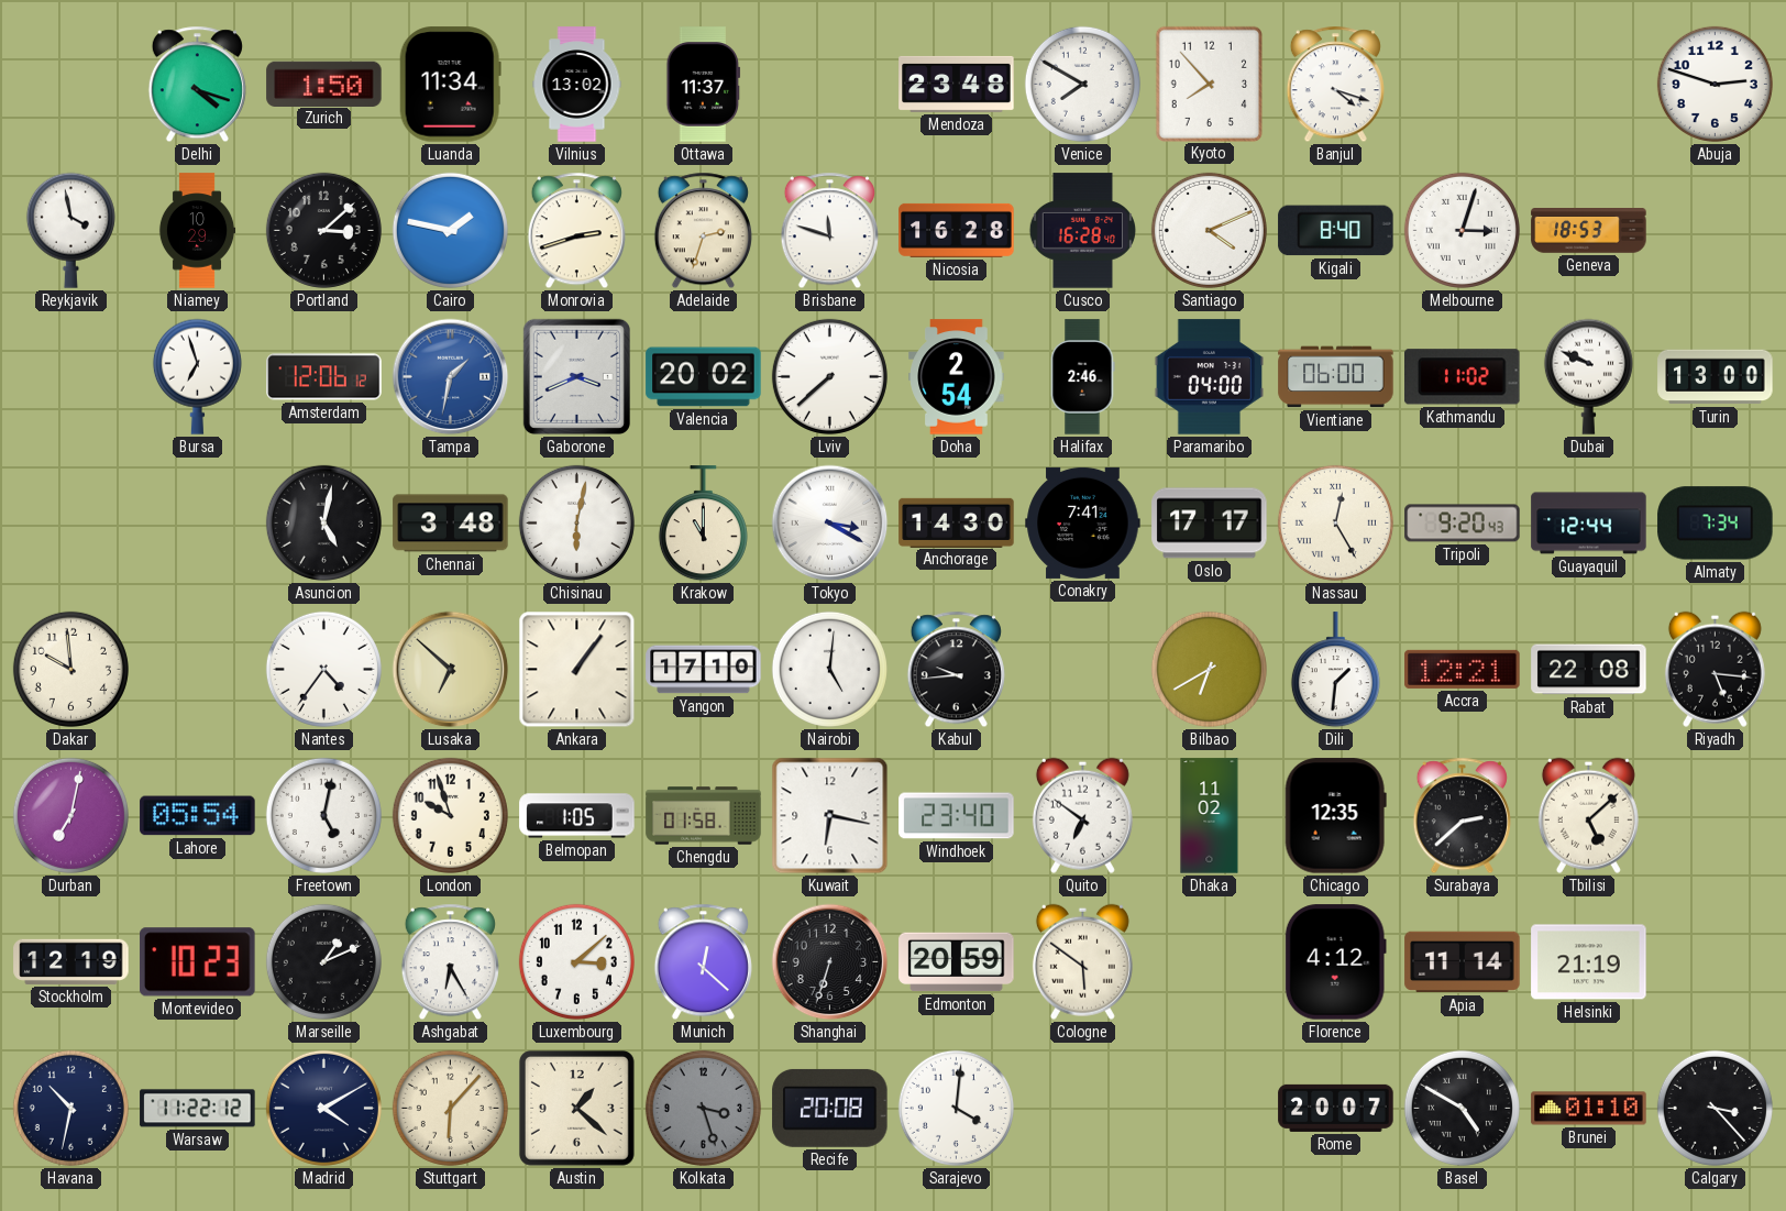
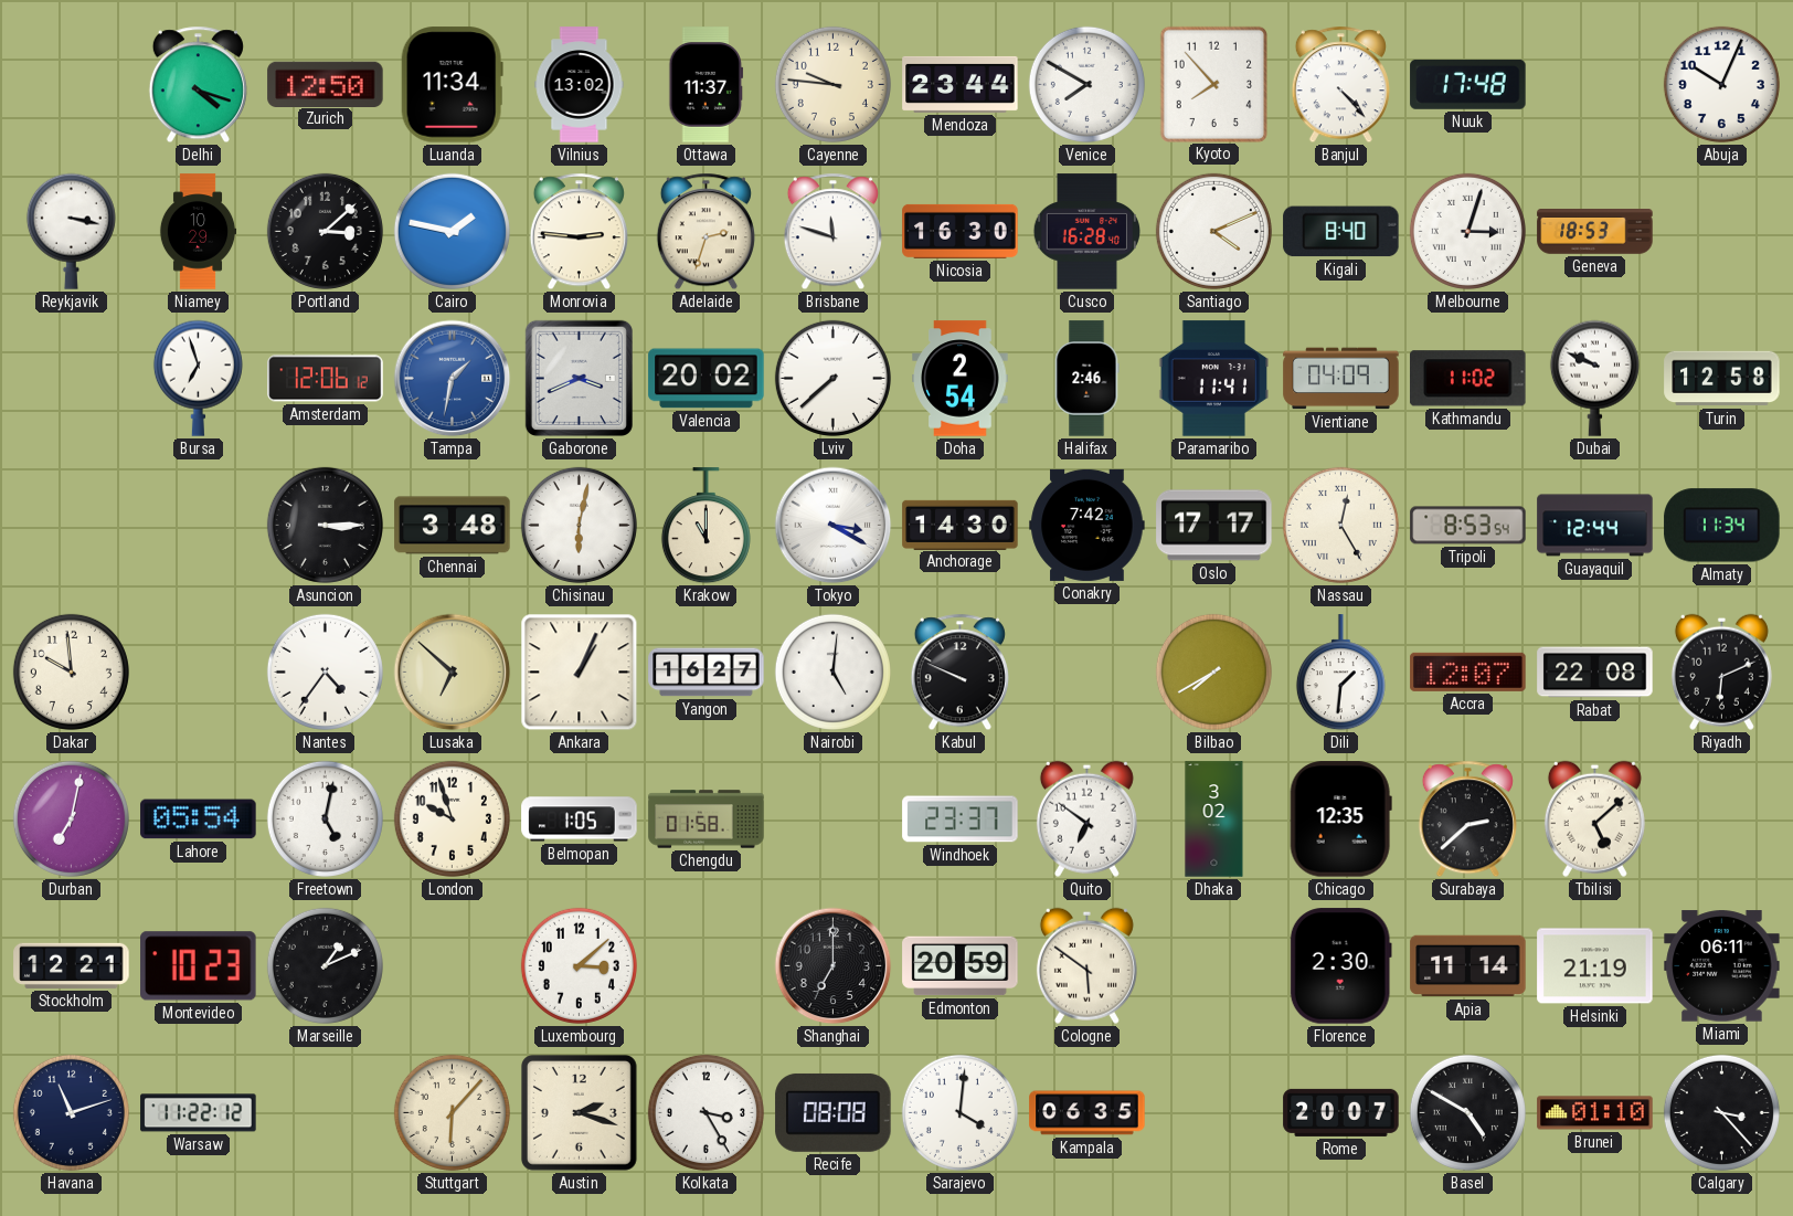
Zurich: 1:50 -> 12:50
Cayenne: none -> 9:46
Mendoza: 23:48 -> 23:44
Banjul: 4:18 -> 4:23
Nuuk: none -> 17:48
Abuja: 2:48 -> 10:04
Reykjavik: 3:58 -> 3:17
Monrovia: 2:42 -> 2:46
Nicosia: 16:28 -> 16:30
Paramaribo: 04:00 -> 11:41
Vientiane: 06:00 -> 04:09
Turin: 13:00 -> 12:58
Asuncion: 5:02 -> 3:15
Conakry: 7:41 -> 7:42
Tripoli: 9:20 -> 8:53
Almaty: 7:34 -> 11:34
Ankara: 1:06 -> 1:04
Yangon: 17:10 -> 16:27
Kabul: 9:44 -> 9:49
Bilbao: 6:40 -> 7:40
Accra: 12:21 -> 12:07
Riyadh: 5:16 -> 6:11
Kuwait: 6:17 -> none
Windhoek: 23:40 -> 23:37
Dhaka: 11:02 -> 3:02
Stockholm: 12:19 -> 12:21
Ashgabat: 6:25 -> none
Munich: 12:22 -> none
Shanghai: 6:33 -> 7:00
Florence: 4:12 -> 2:30
Miami: none -> 06:11
Havana: 10:32 -> 11:12
Madrid: 4:10 -> none
Austin: 1:22 -> 2:18
Kolkata: 3:27 -> 3:25
Kolkata dial: grey -> white
Recife: 20:08 -> 08:08
Kampala: none -> 06:35
